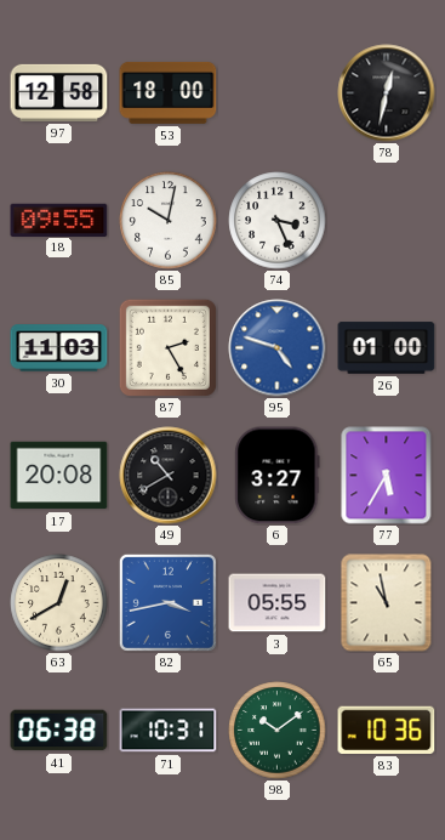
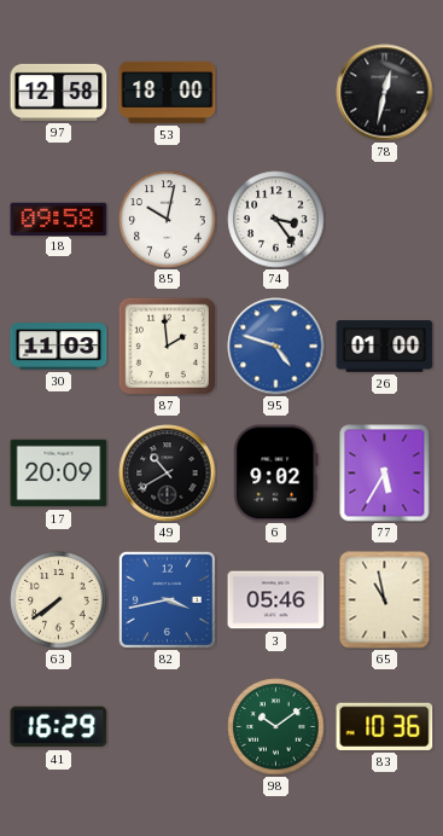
18: 09:55 -> 09:58
74: 3:26 -> 3:24
87: 2:25 -> 1:59
17: 20:08 -> 20:09
6: 3:27 -> 9:02
63: 12:40 -> 7:39
3: 05:55 -> 05:46
41: 06:38 -> 16:29
71: 10:31 -> none
